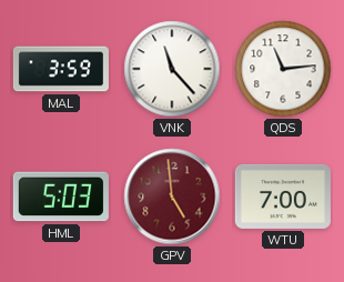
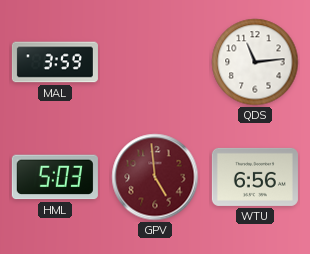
VNK: 11:23 -> none
WTU: 7:00 -> 6:56
